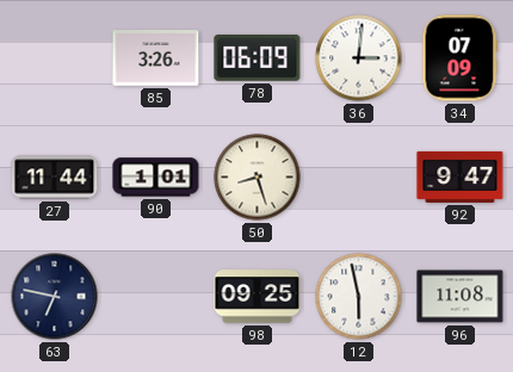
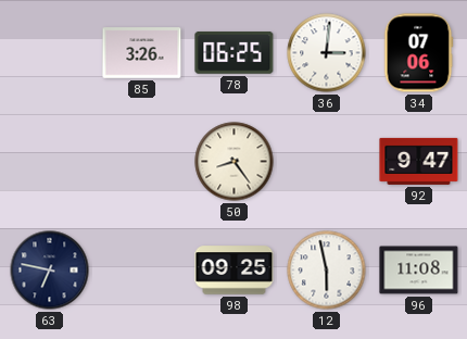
78: 06:09 -> 06:25
34: 07:09 -> 07:06
27: 11:44 -> none
90: 1:01 -> none
50: 8:27 -> 8:24
